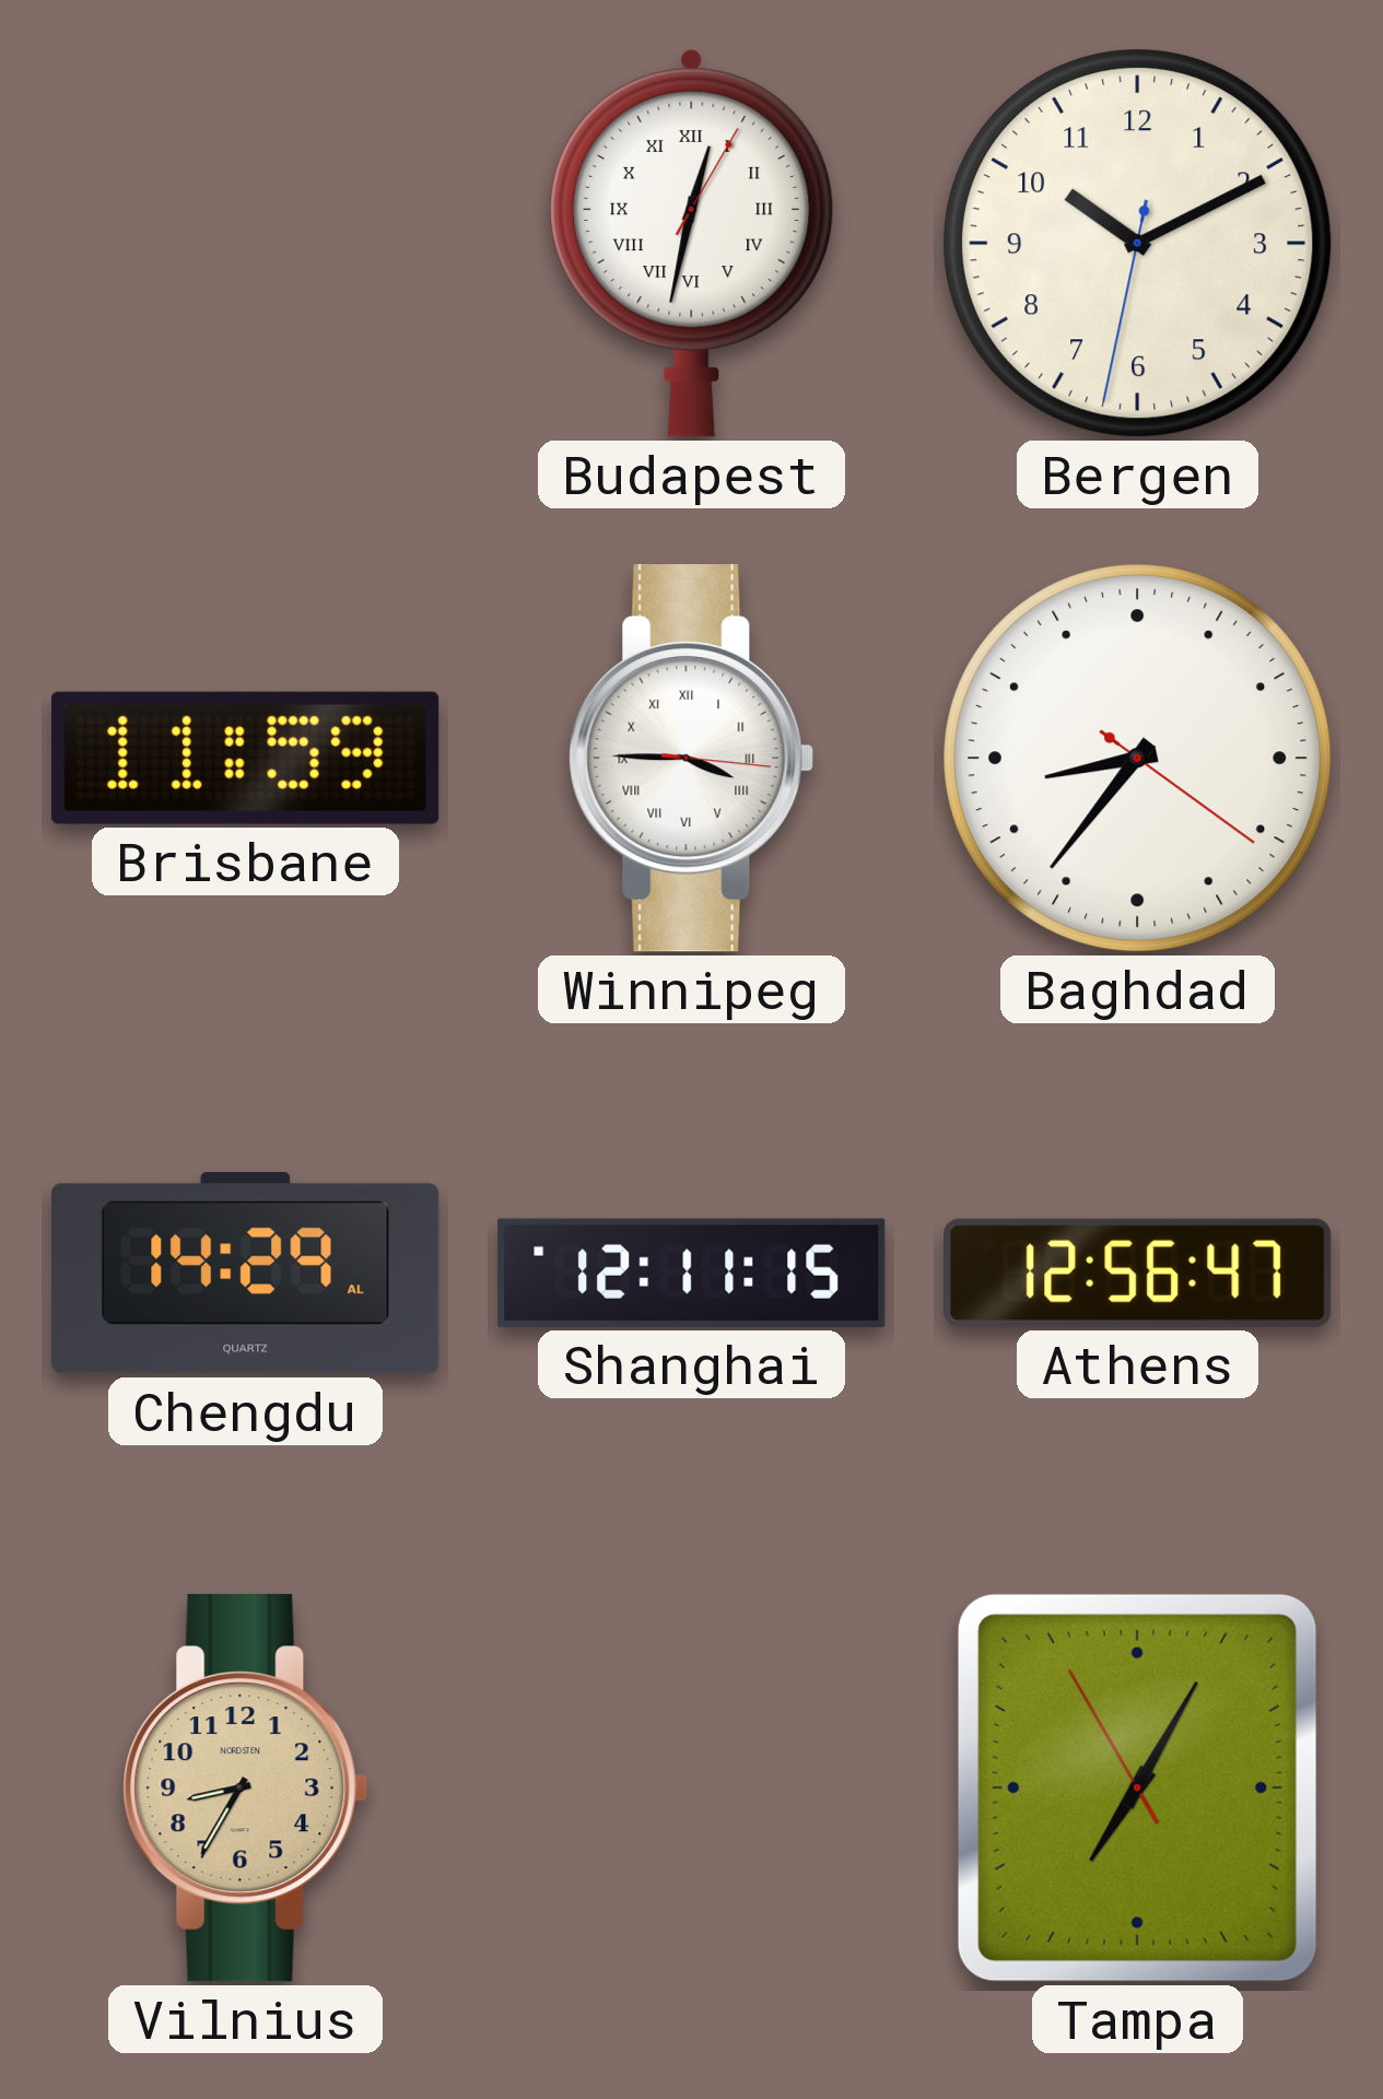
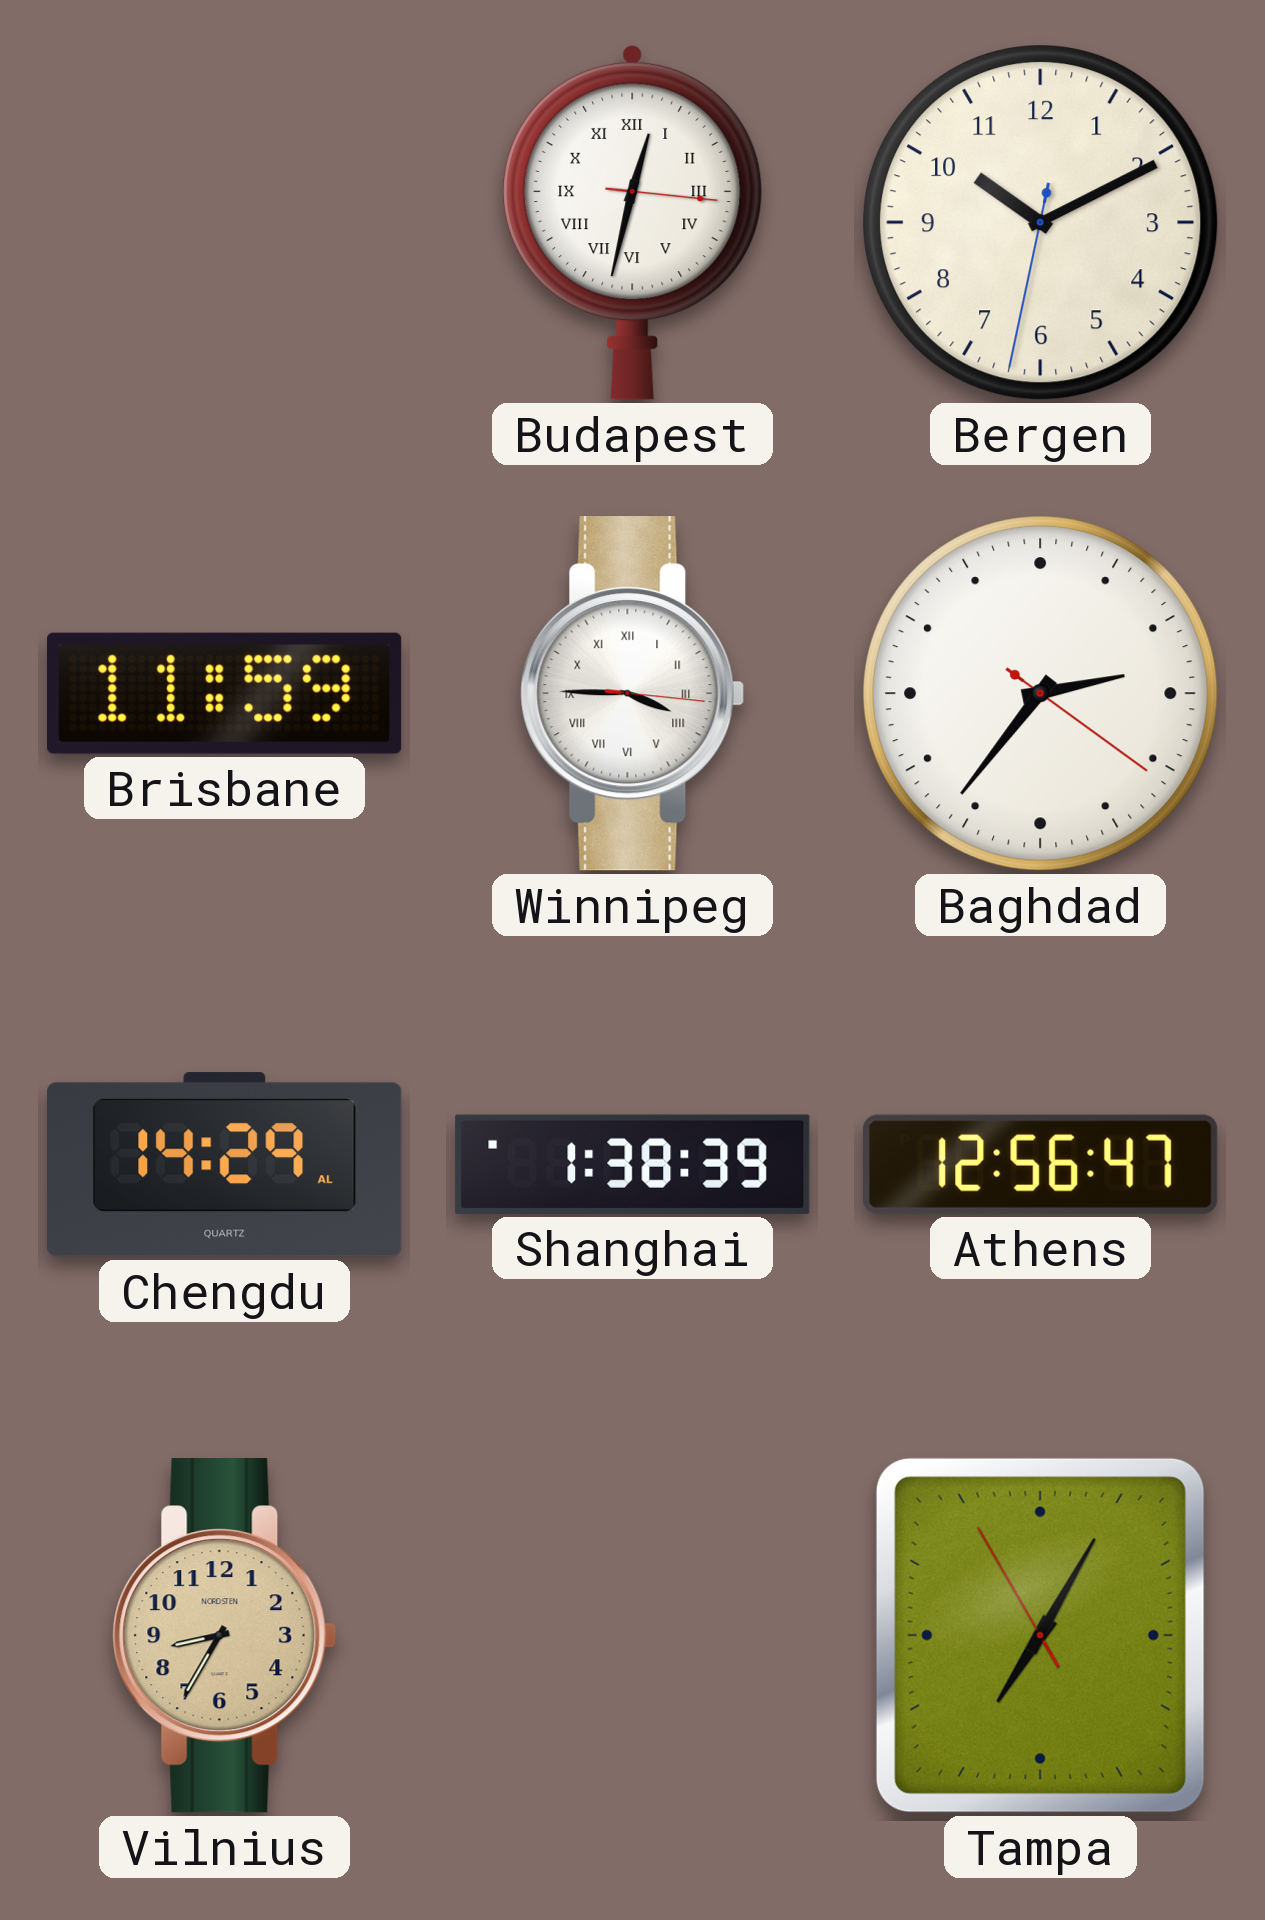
Budapest: 12:32:05 -> 12:32:16
Baghdad: 8:36 -> 2:36
Shanghai: 12:11 -> 1:38
